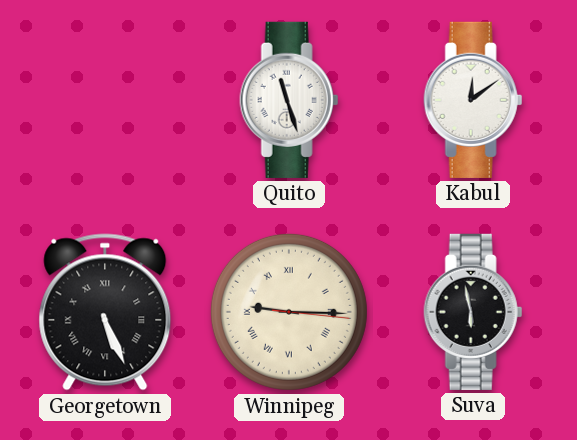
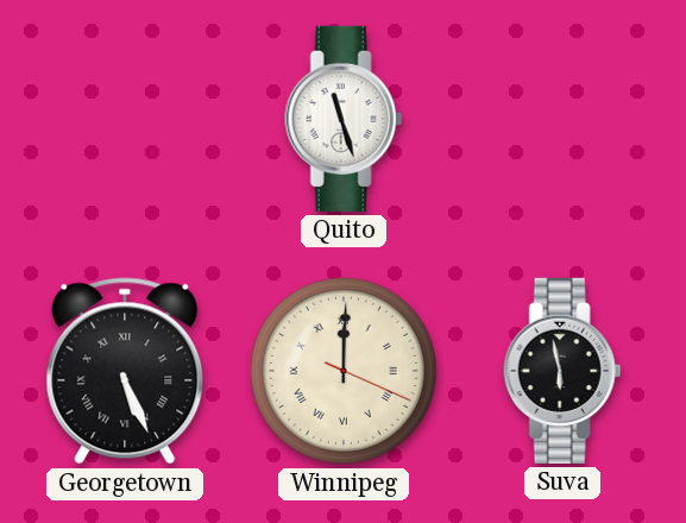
Kabul: 12:09 -> none
Winnipeg: 9:15 -> 12:00
